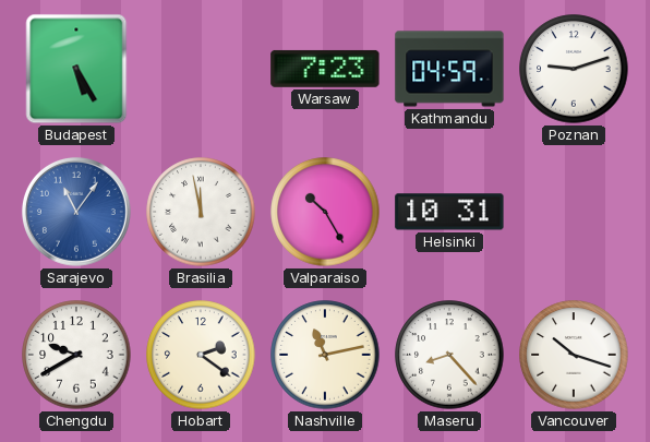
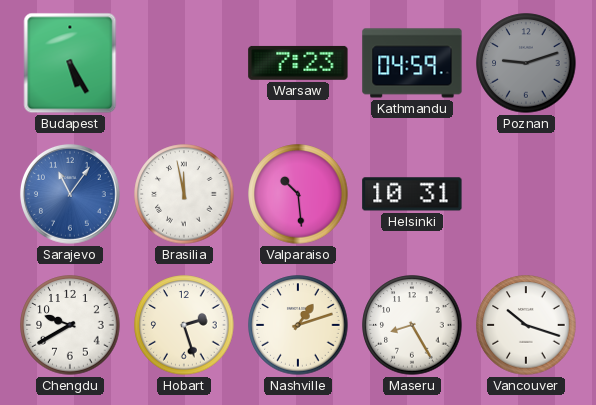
Poznan dial: white -> grey
Valparaiso: 10:25 -> 10:29
Hobart: 2:21 -> 2:27
Nashville: 11:13 -> 1:12
Maseru: 8:23 -> 8:25
